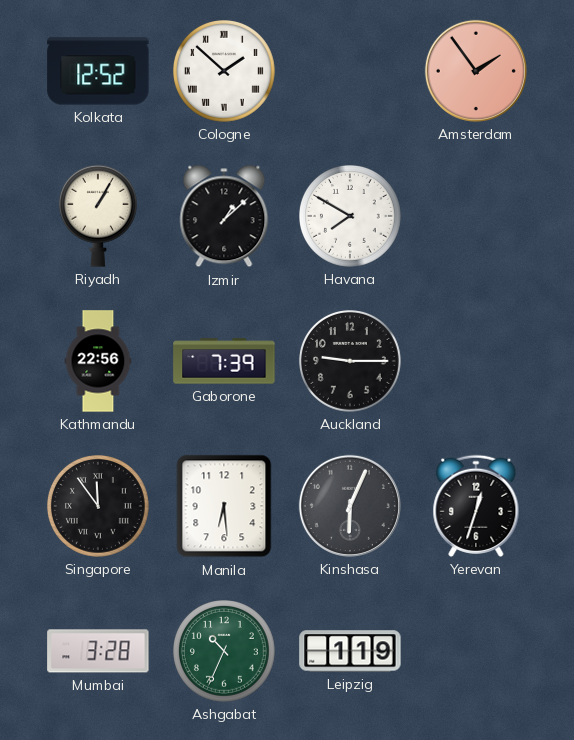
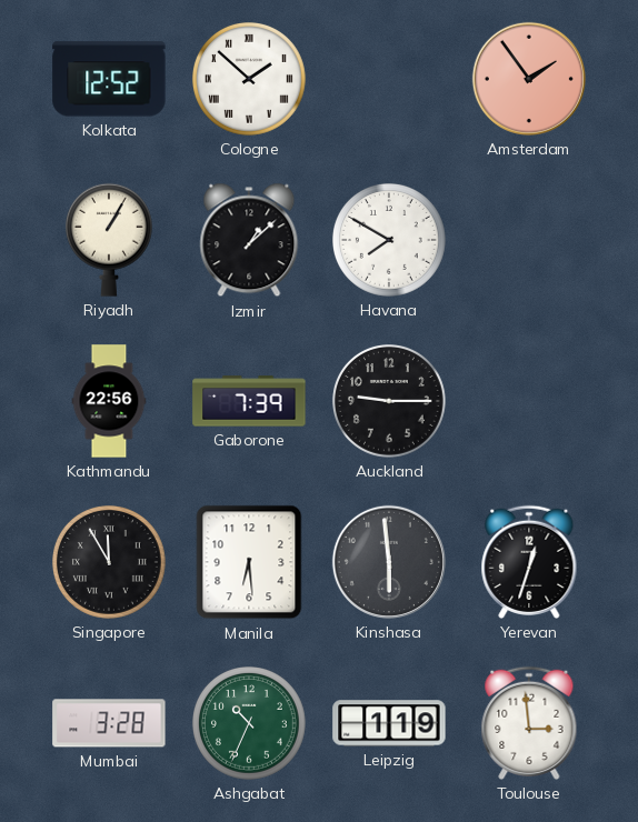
Singapore: 11:54 -> 11:55
Kinshasa: 6:04 -> 5:59
Toulouse: none -> 2:59
